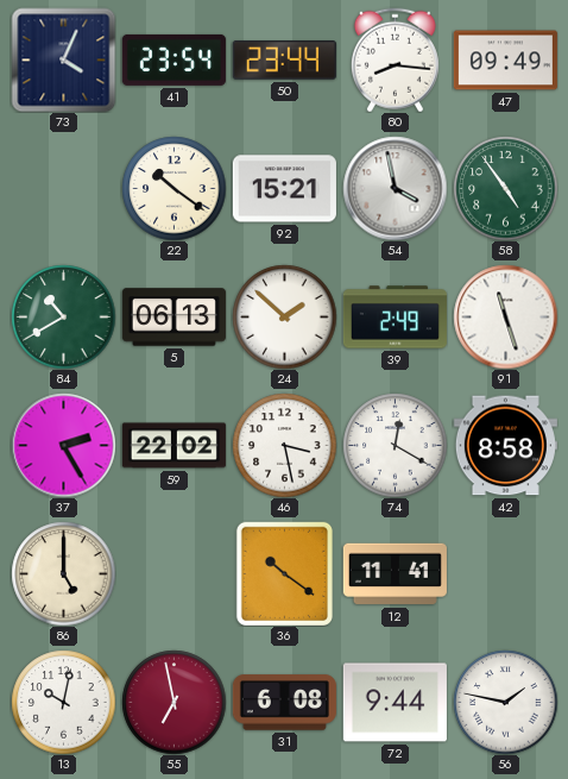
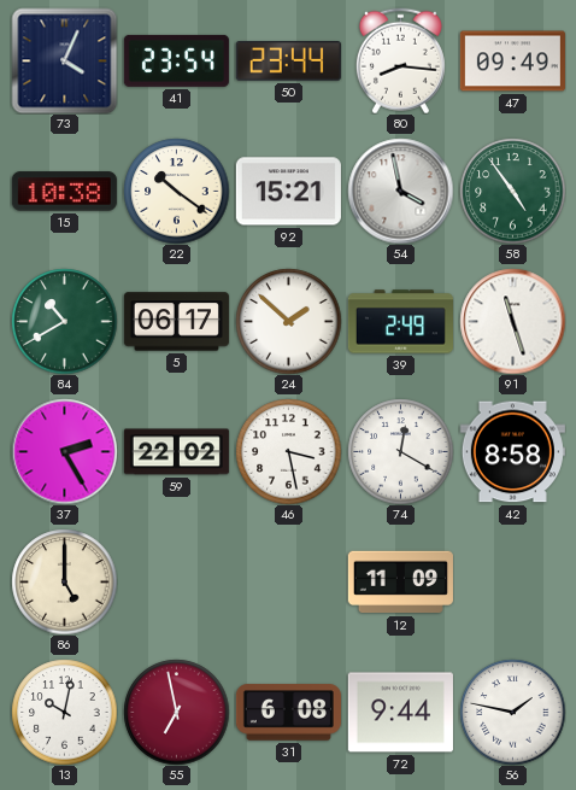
15: none -> 10:38
5: 06:13 -> 06:17
36: 10:21 -> none
12: 11:41 -> 11:09
